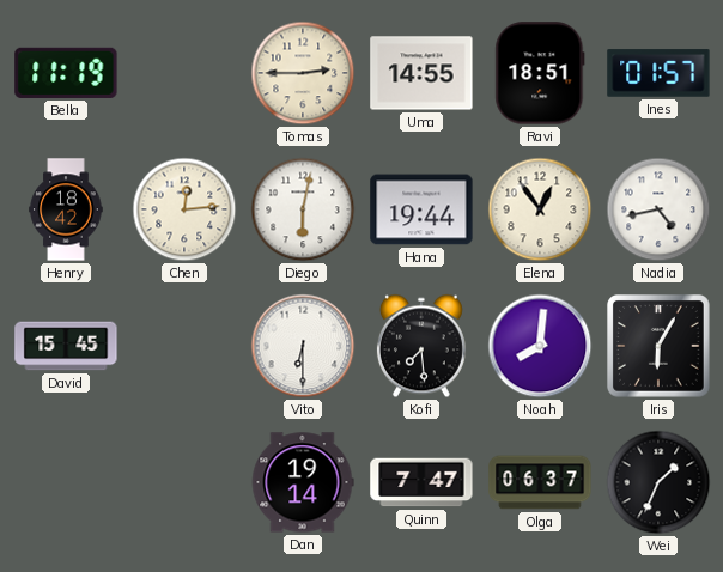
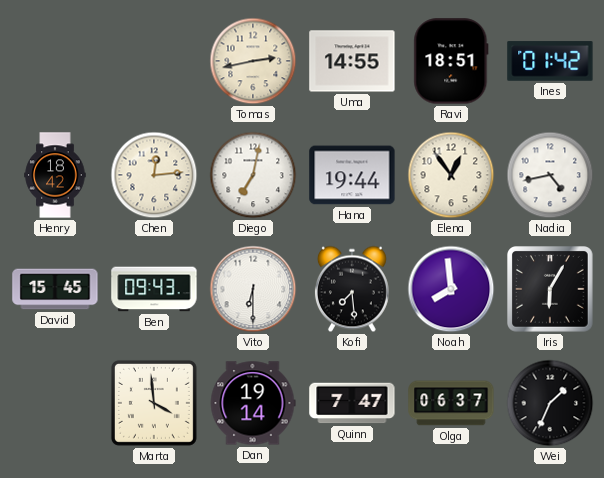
Bella: 11:19 -> none
Tomas: 2:45 -> 2:43
Ines: 01:57 -> 01:42
Diego: 6:02 -> 7:02
Ben: none -> 09:43
Noah: 8:01 -> 7:59
Marta: none -> 3:59
